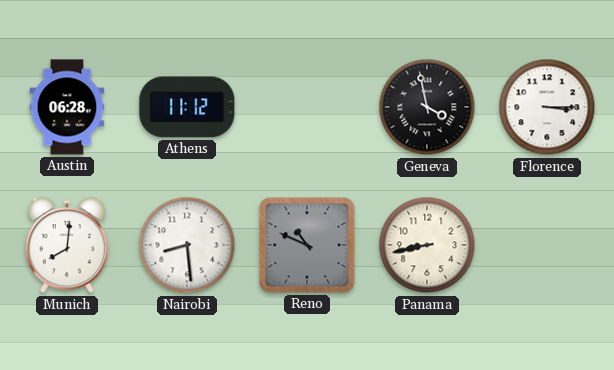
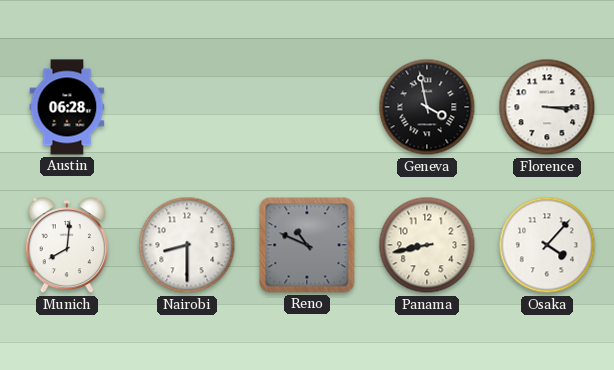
Athens: 11:12 -> none
Nairobi: 8:29 -> 8:30
Osaka: none -> 4:07
